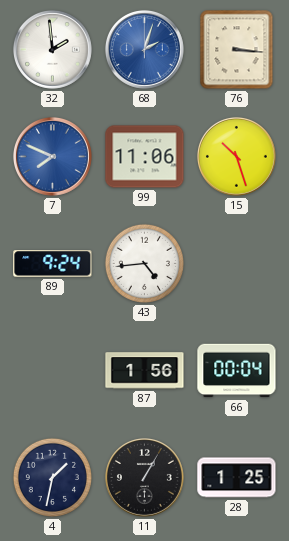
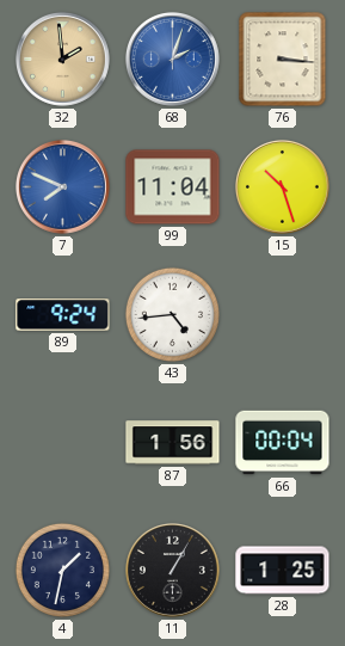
32 dial: white -> champagne
99: 11:06 -> 11:04
